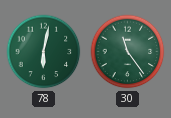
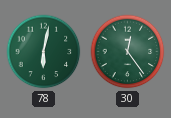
30: 11:24 -> 12:24
